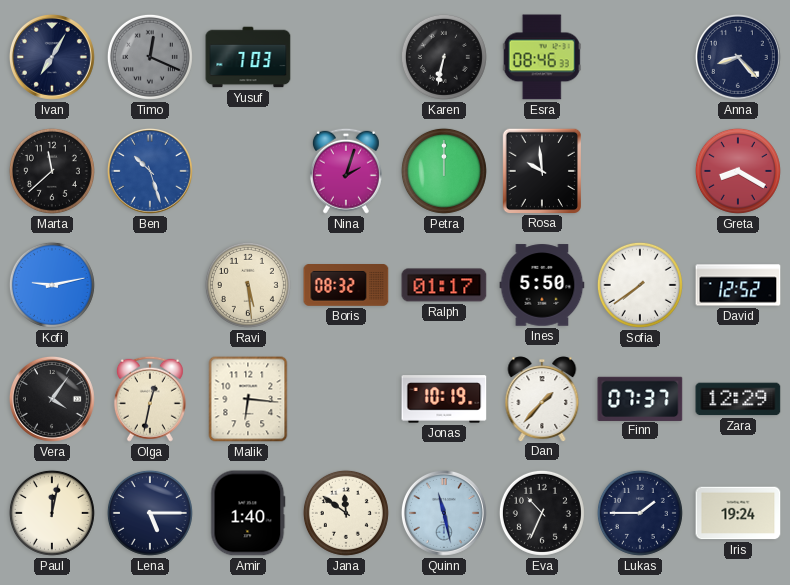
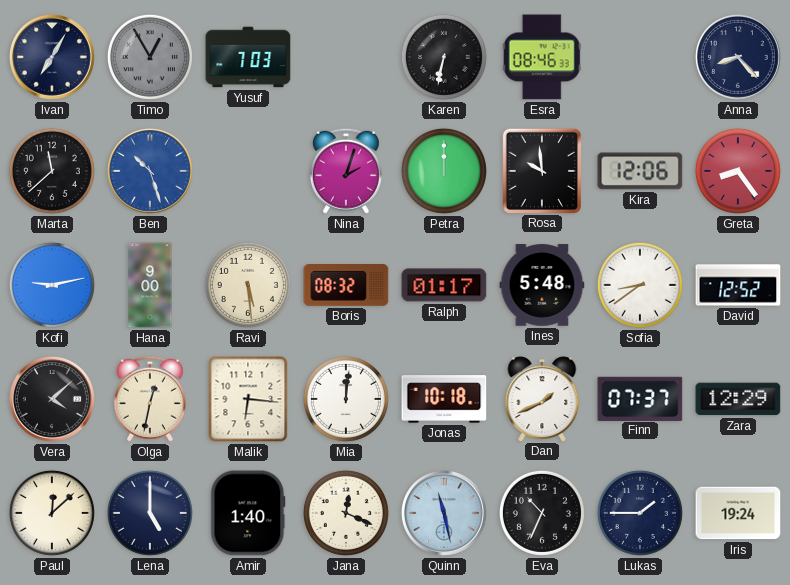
Timo: 12:19 -> 12:55
Kira: none -> 12:06
Greta: 8:20 -> 8:24
Hana: none -> 9:00
Ines: 5:50 -> 5:48
Sofia: 7:39 -> 8:39
Vera: 4:06 -> 4:08
Mia: none -> 12:01
Jonas: 10:19 -> 10:18
Dan: 1:37 -> 1:41
Paul: 12:02 -> 12:08
Lena: 5:15 -> 5:00
Jana: 11:51 -> 12:19
